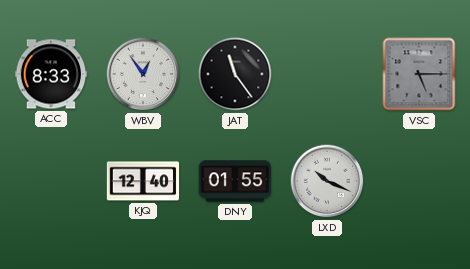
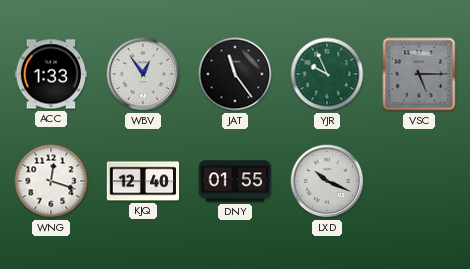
ACC: 8:33 -> 1:33
YJR: none -> 9:56
WNG: none -> 12:18
